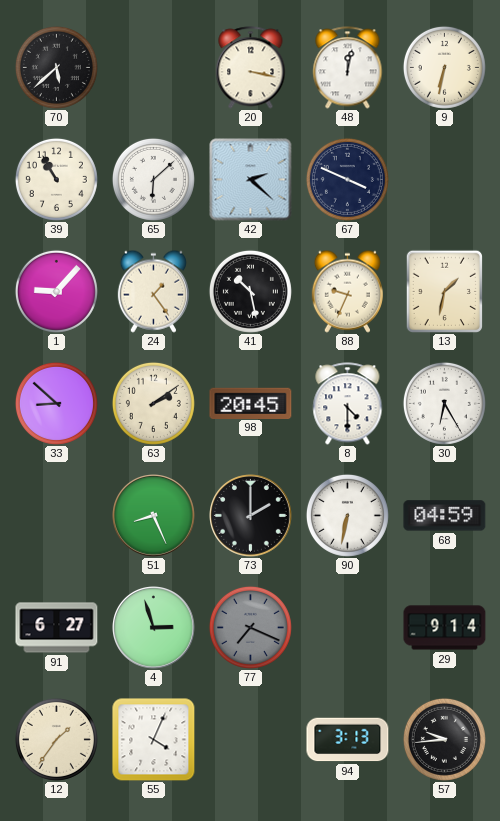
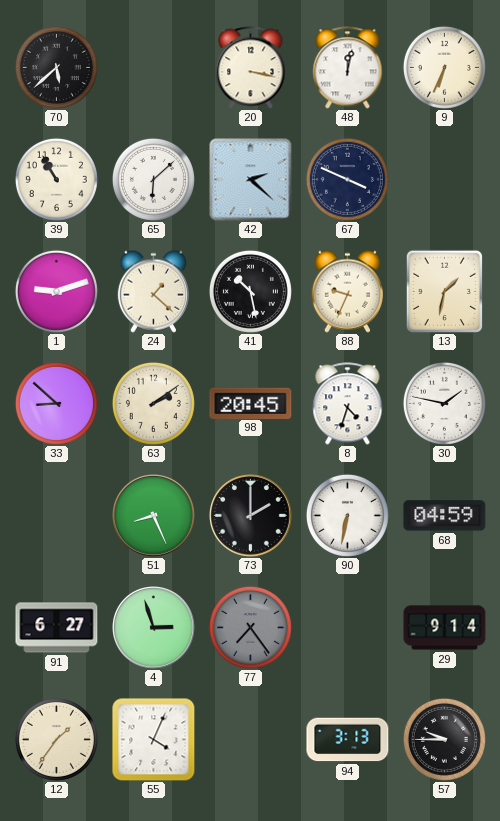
9: 6:32 -> 6:34
1: 9:07 -> 9:12
24: 1:24 -> 1:22
8: 4:30 -> 4:33
30: 6:25 -> 1:47
77: 7:19 -> 7:24
57: 9:44 -> 9:45
